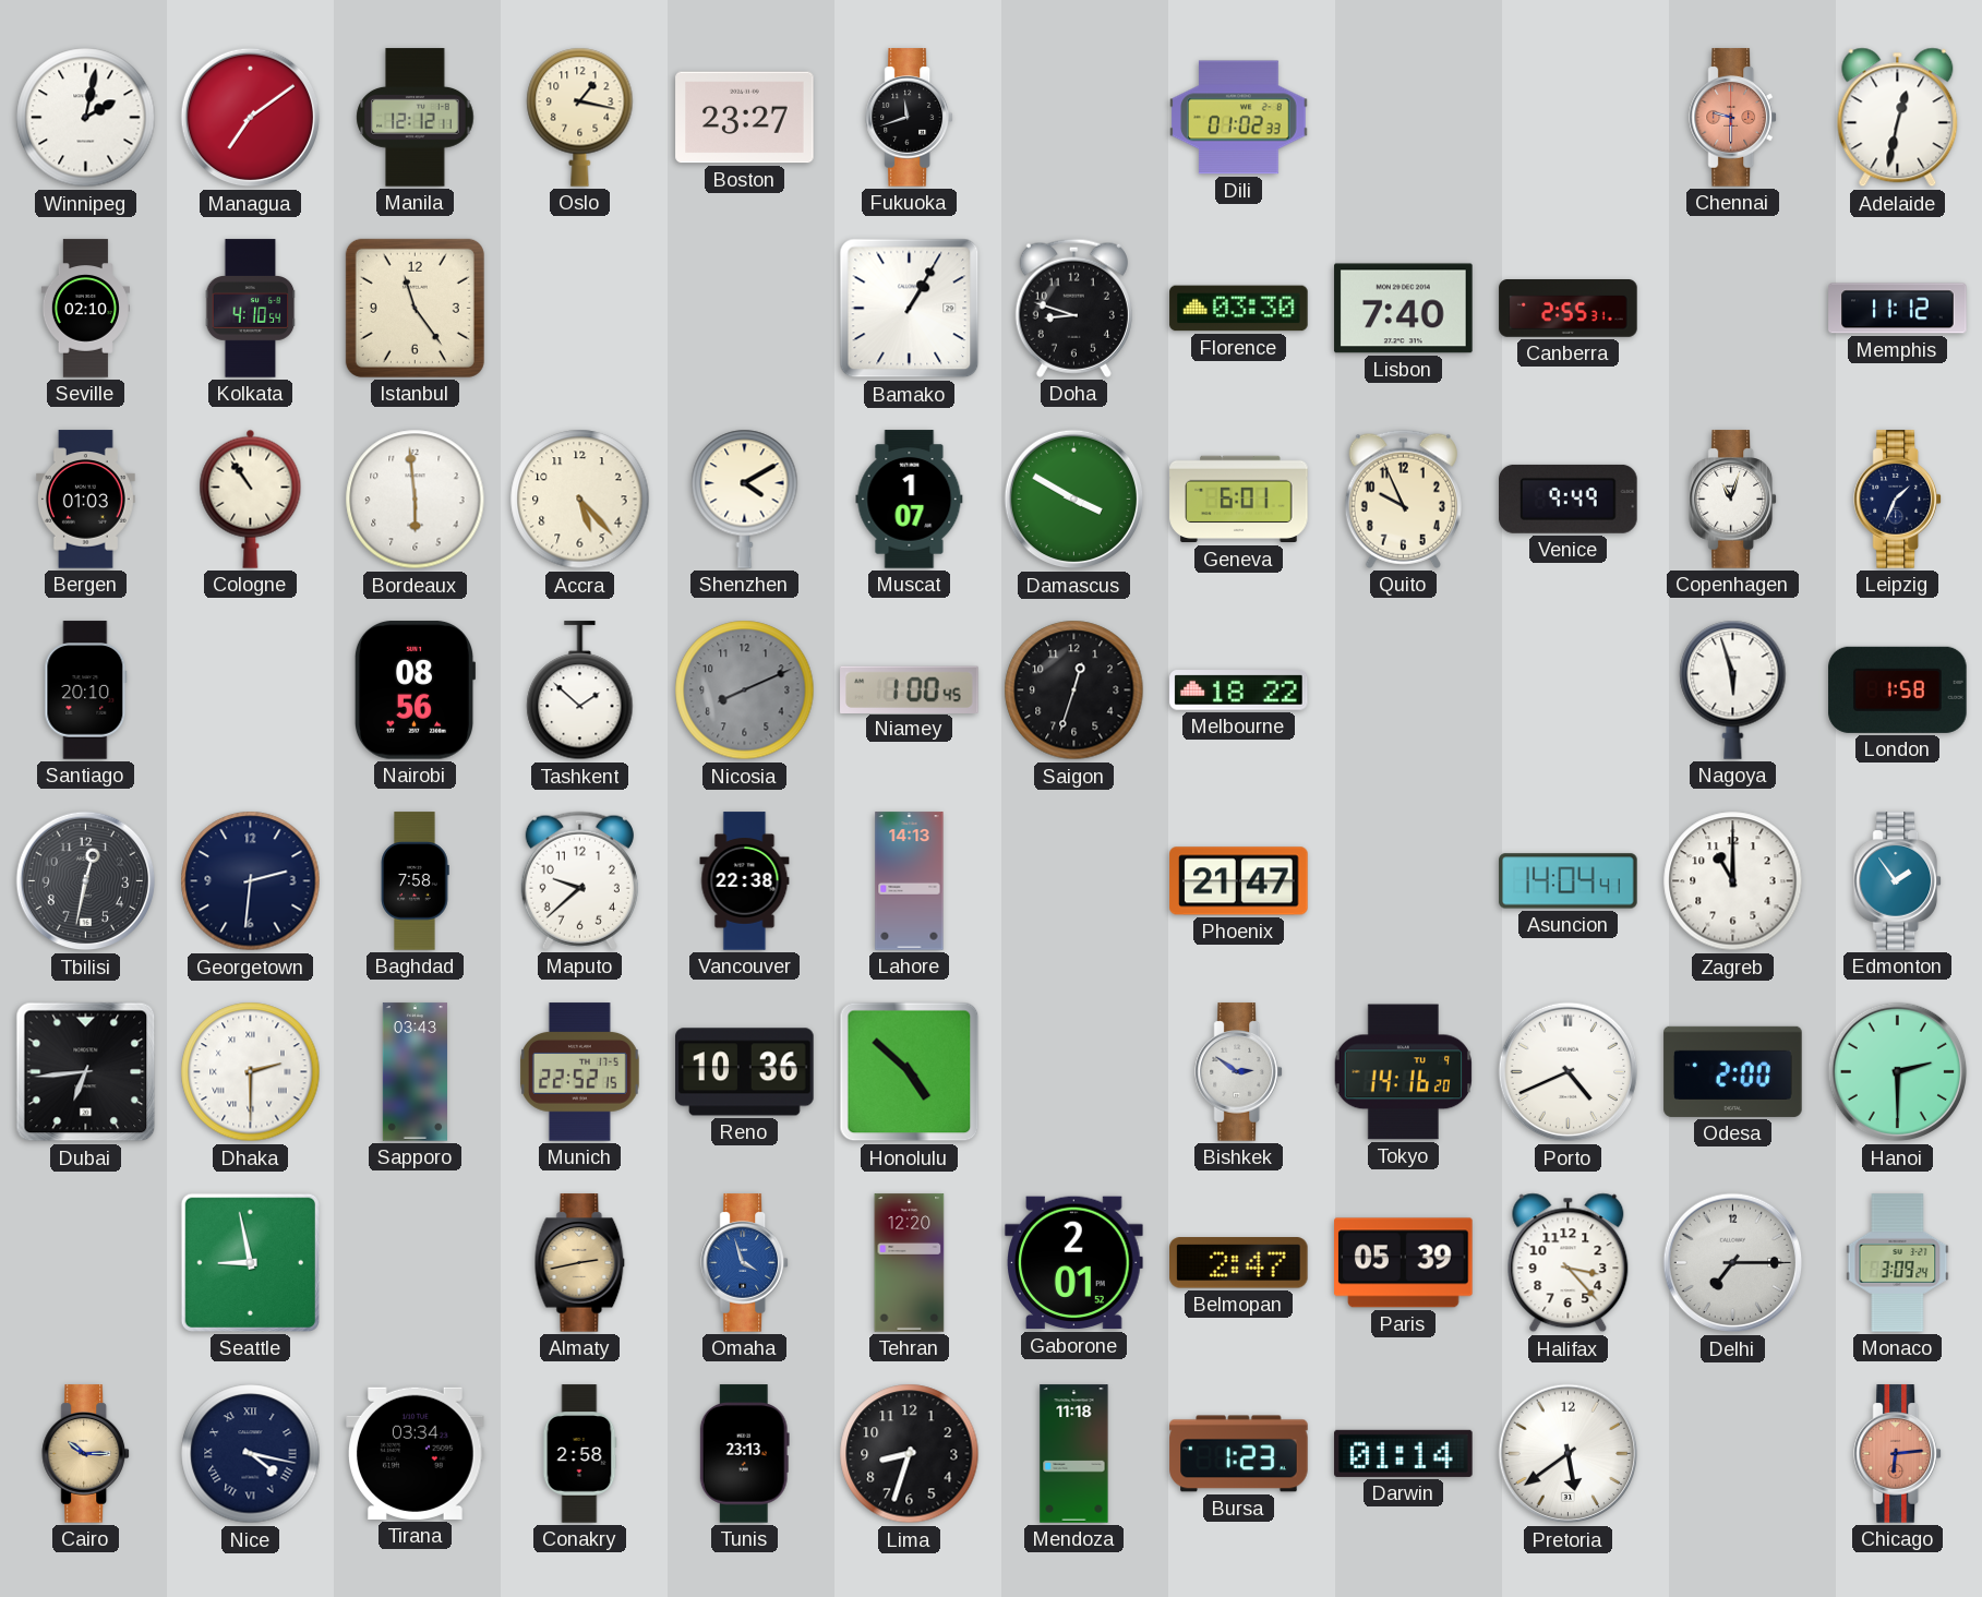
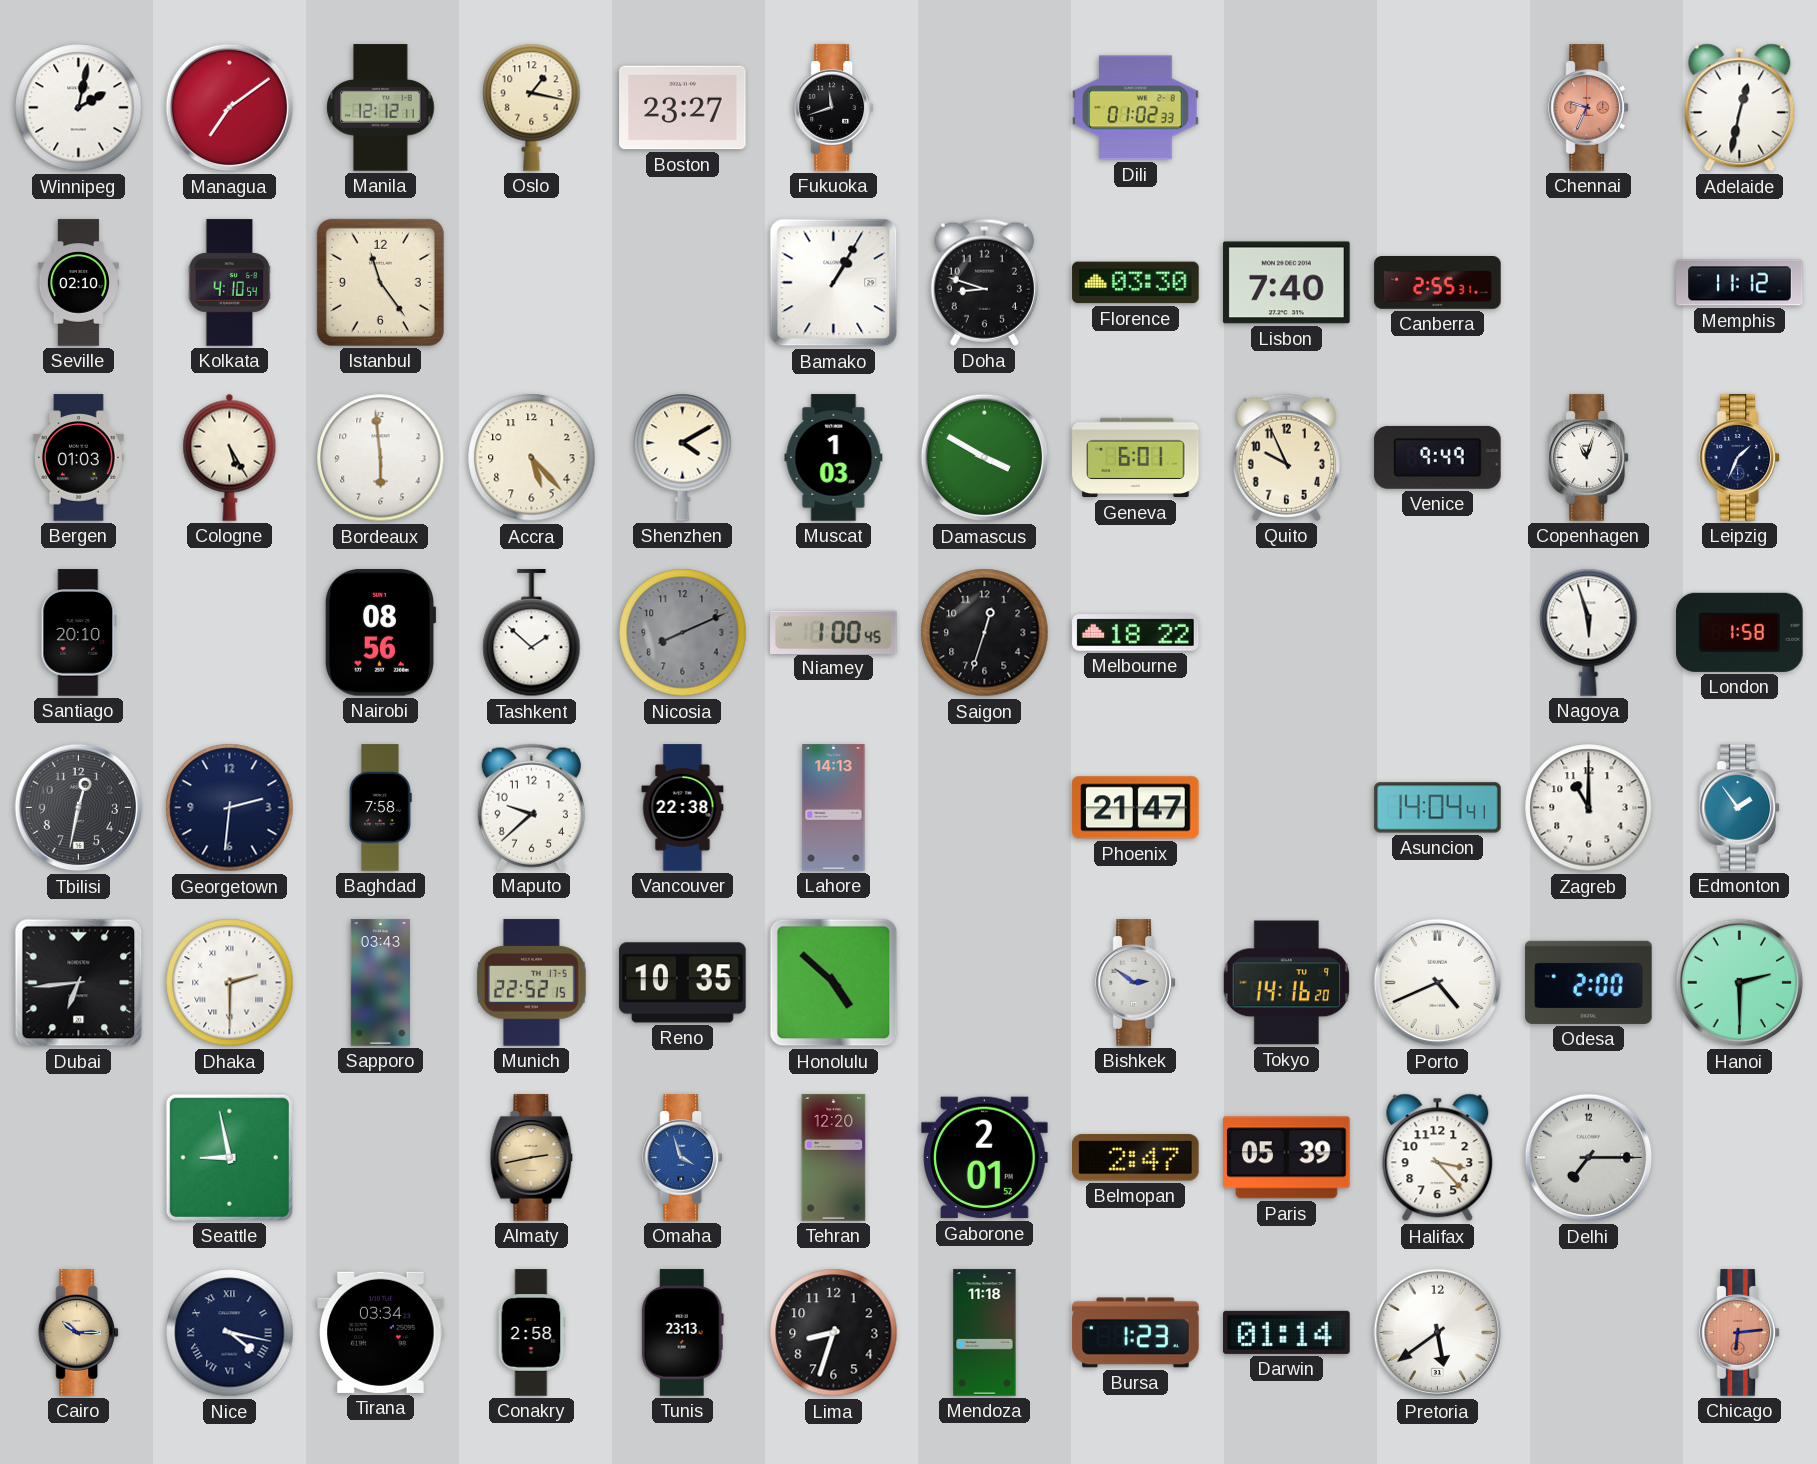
Chennai: 9:30 -> 9:34
Cologne: 10:54 -> 5:25
Muscat: 1:07 -> 1:03
Reno: 10:36 -> 10:35
Monaco: 3:09 -> none
